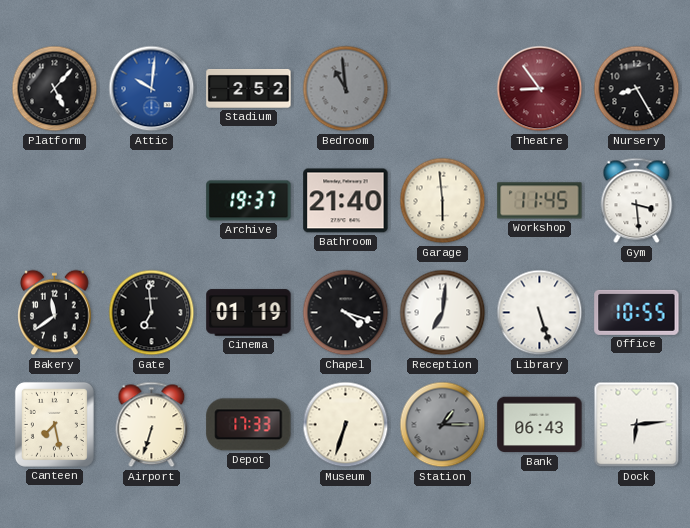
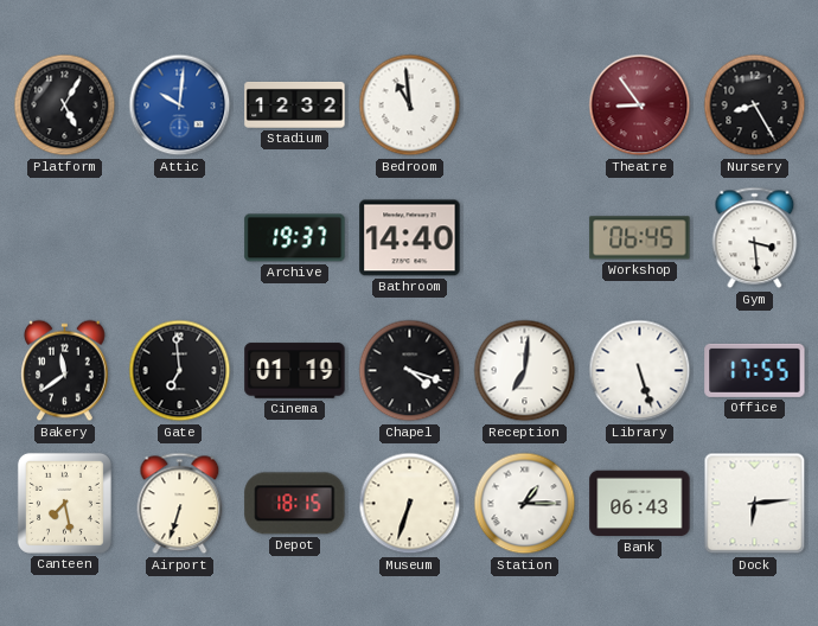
Platform: 5:07 -> 5:05
Stadium: 2:52 -> 12:32
Bedroom dial: grey -> white
Bathroom: 21:40 -> 14:40
Garage: 5:59 -> none
Workshop: 11:45 -> 06:45
Office: 10:55 -> 17:55
Depot: 17:33 -> 18:15
Station dial: grey -> white
